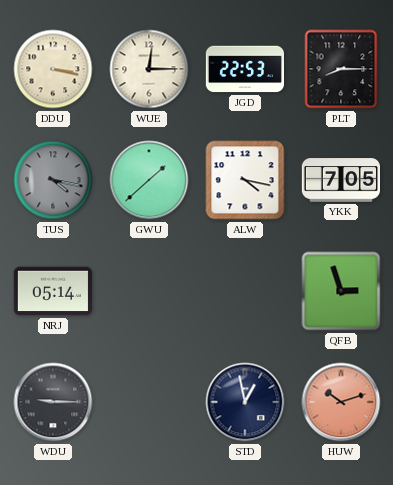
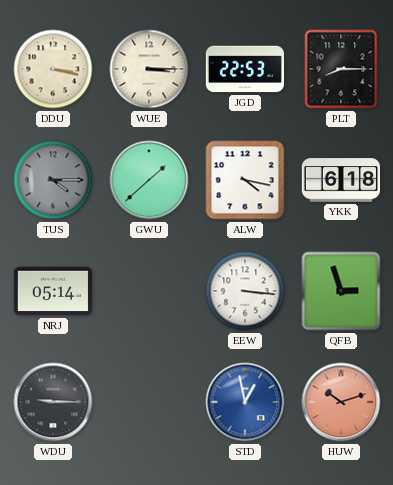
WUE: 12:15 -> 3:15
TUS: 4:17 -> 4:15
YKK: 7:05 -> 6:18
EEW: none -> 3:16
STD dial: navy -> blue
